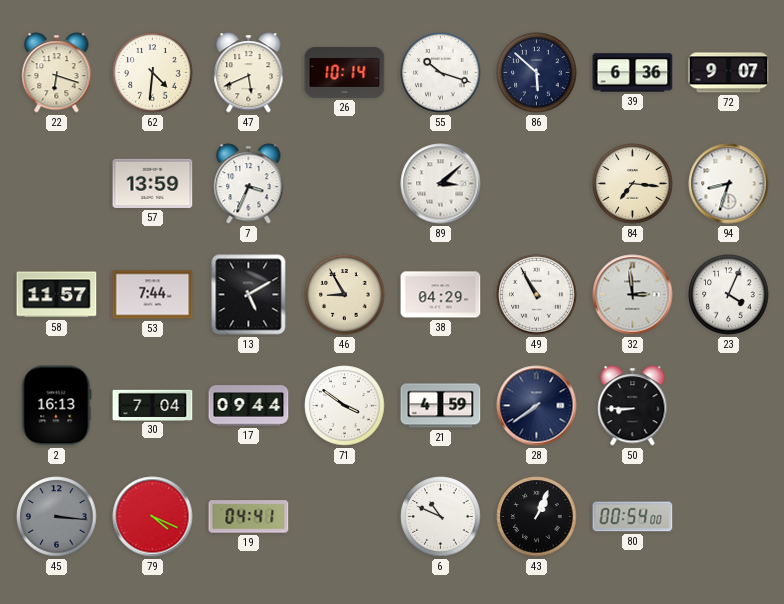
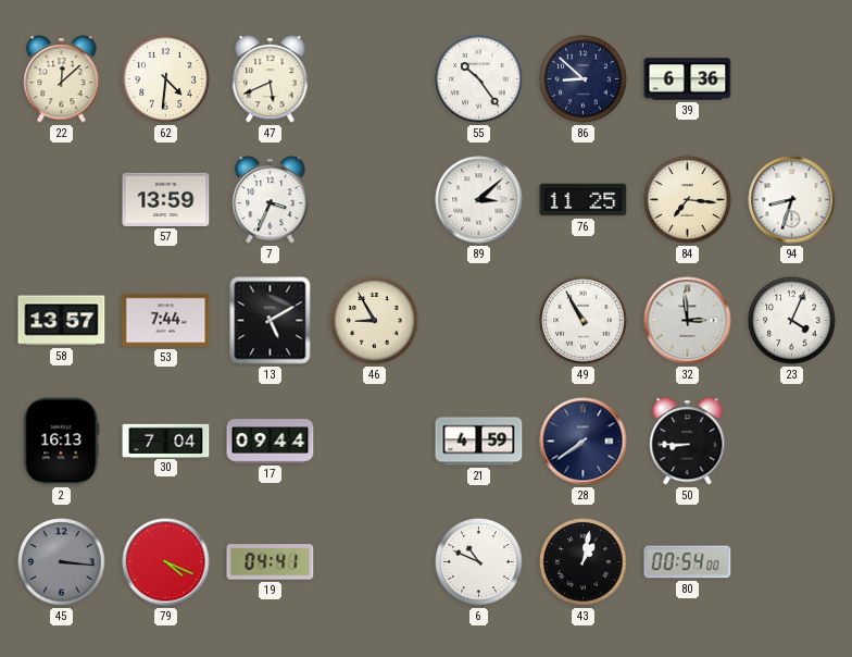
22: 6:18 -> 12:08
26: 10:14 -> none
55: 10:18 -> 10:24
86: 5:52 -> 8:52
72: 9:07 -> none
76: none -> 11:25
58: 11:57 -> 13:57
38: 04:29 -> none
71: 3:51 -> none
43: 1:04 -> 1:02
